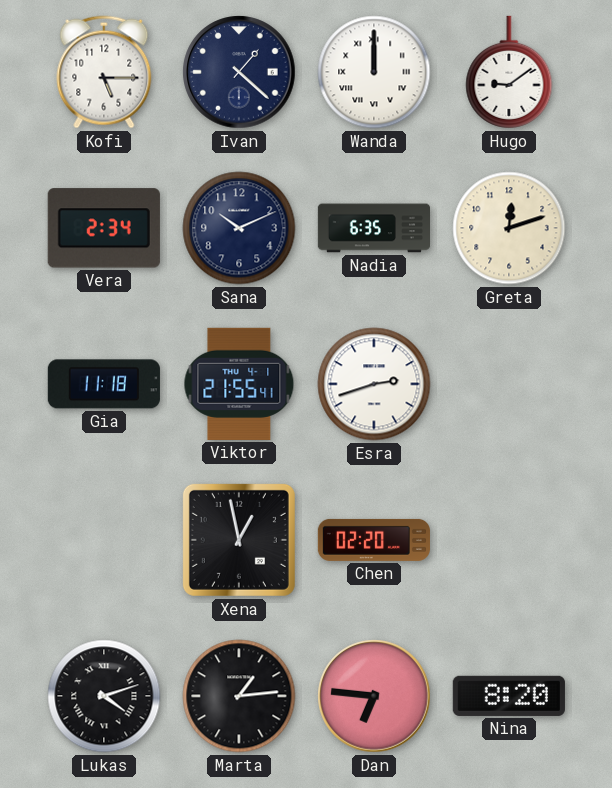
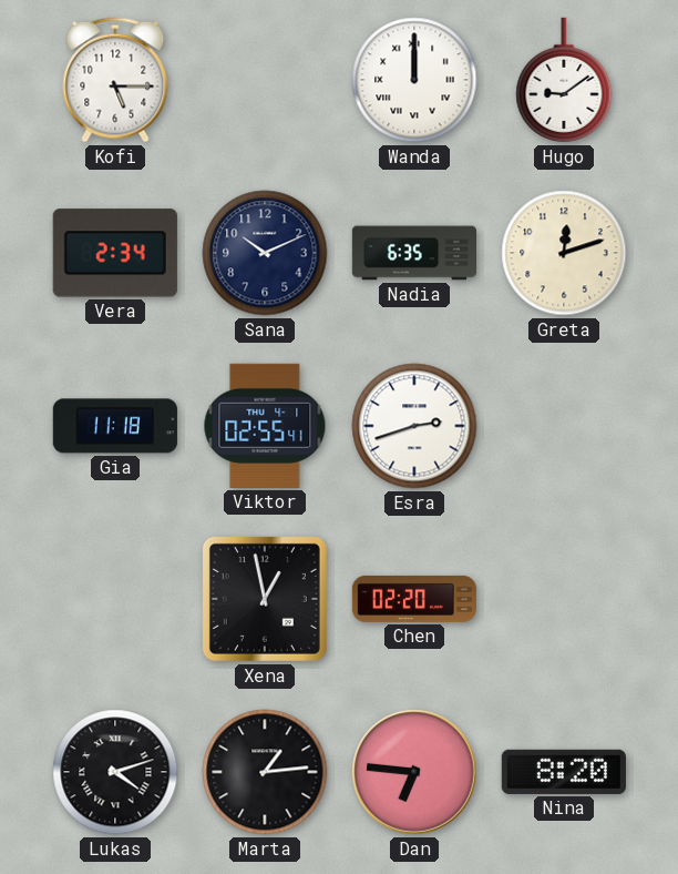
Ivan: 1:22 -> none
Viktor: 21:55 -> 02:55
